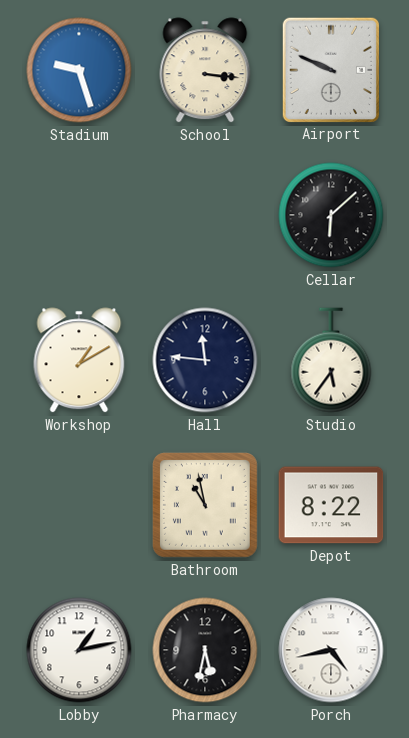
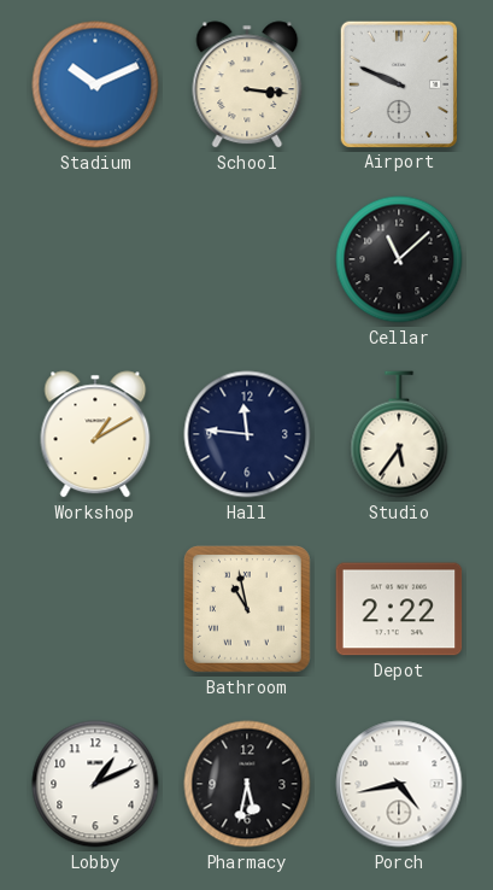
Stadium: 9:27 -> 10:11
Cellar: 6:08 -> 11:08
Depot: 8:22 -> 2:22
Lobby: 1:13 -> 1:11
